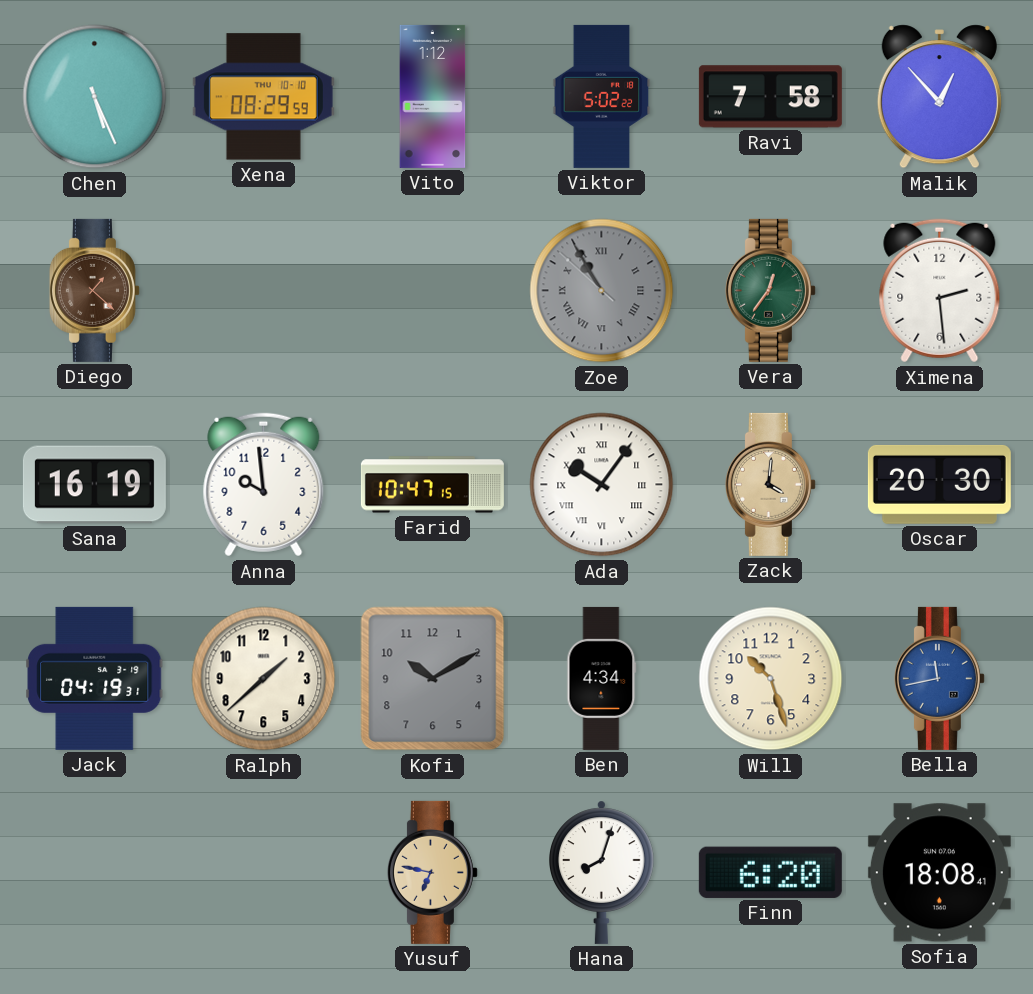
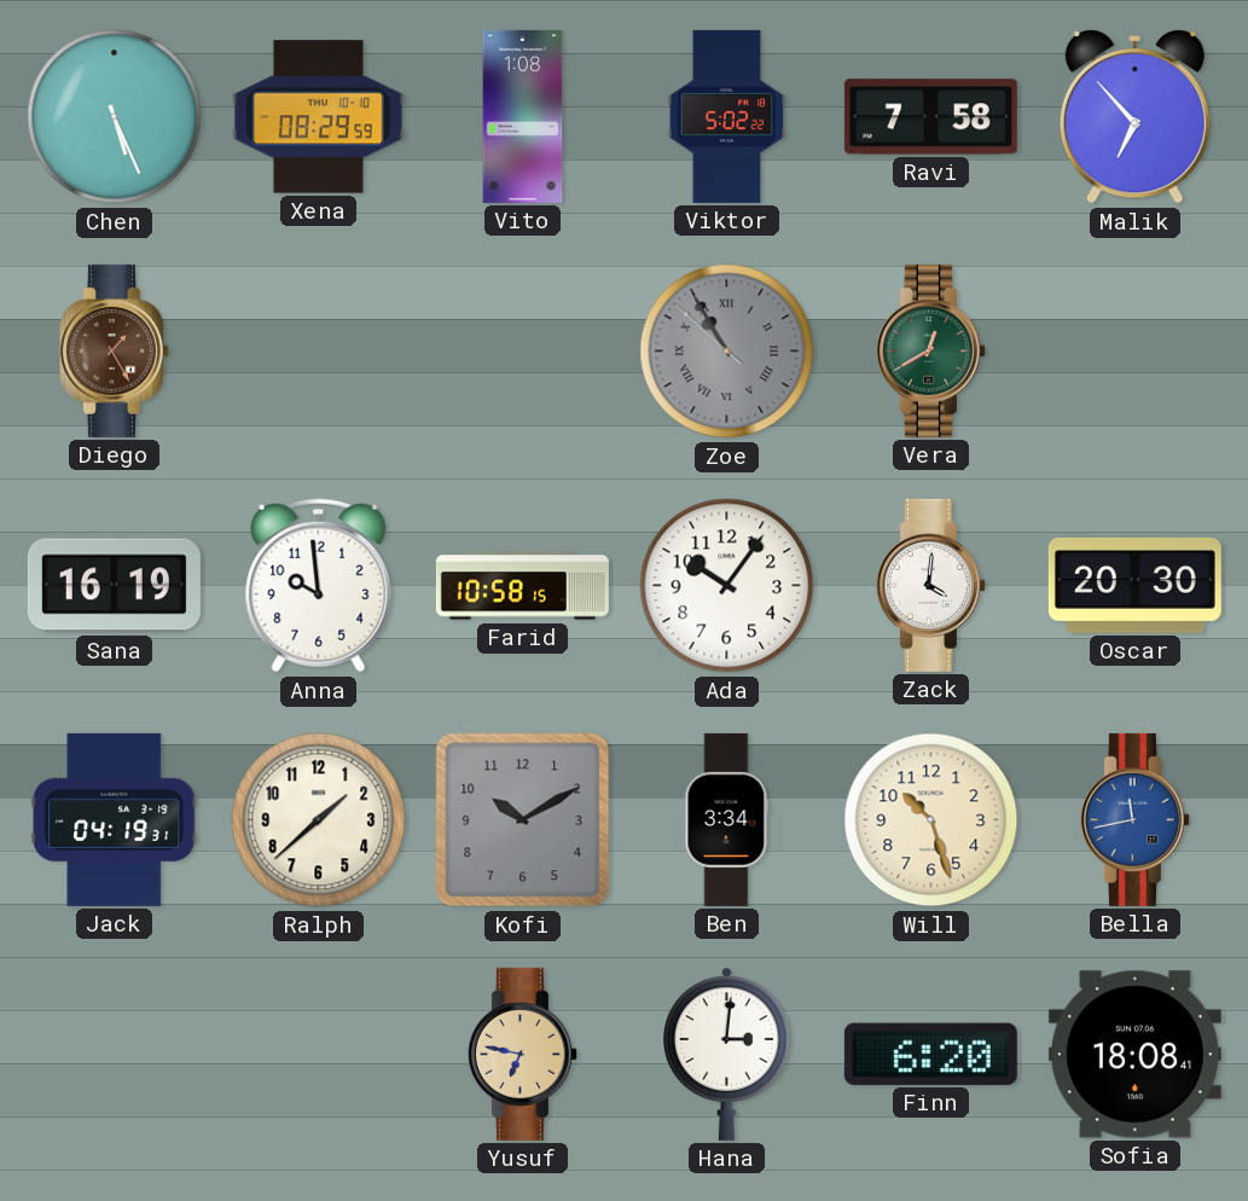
Vito: 1:12 -> 1:08
Malik: 12:53 -> 6:53
Diego: 1:22 -> 1:25
Vera: 12:36 -> 12:40
Ximena: 2:29 -> none
Farid: 10:47 -> 10:58
Ada numerals: Roman -> Arabic
Zack dial: champagne -> white
Ben: 4:34 -> 3:34
Hana: 8:03 -> 3:01
